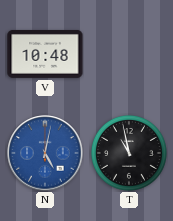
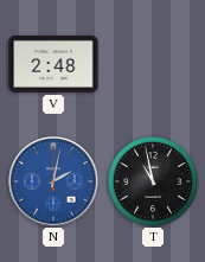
V: 10:48 -> 2:48
N: 5:02 -> 2:02
